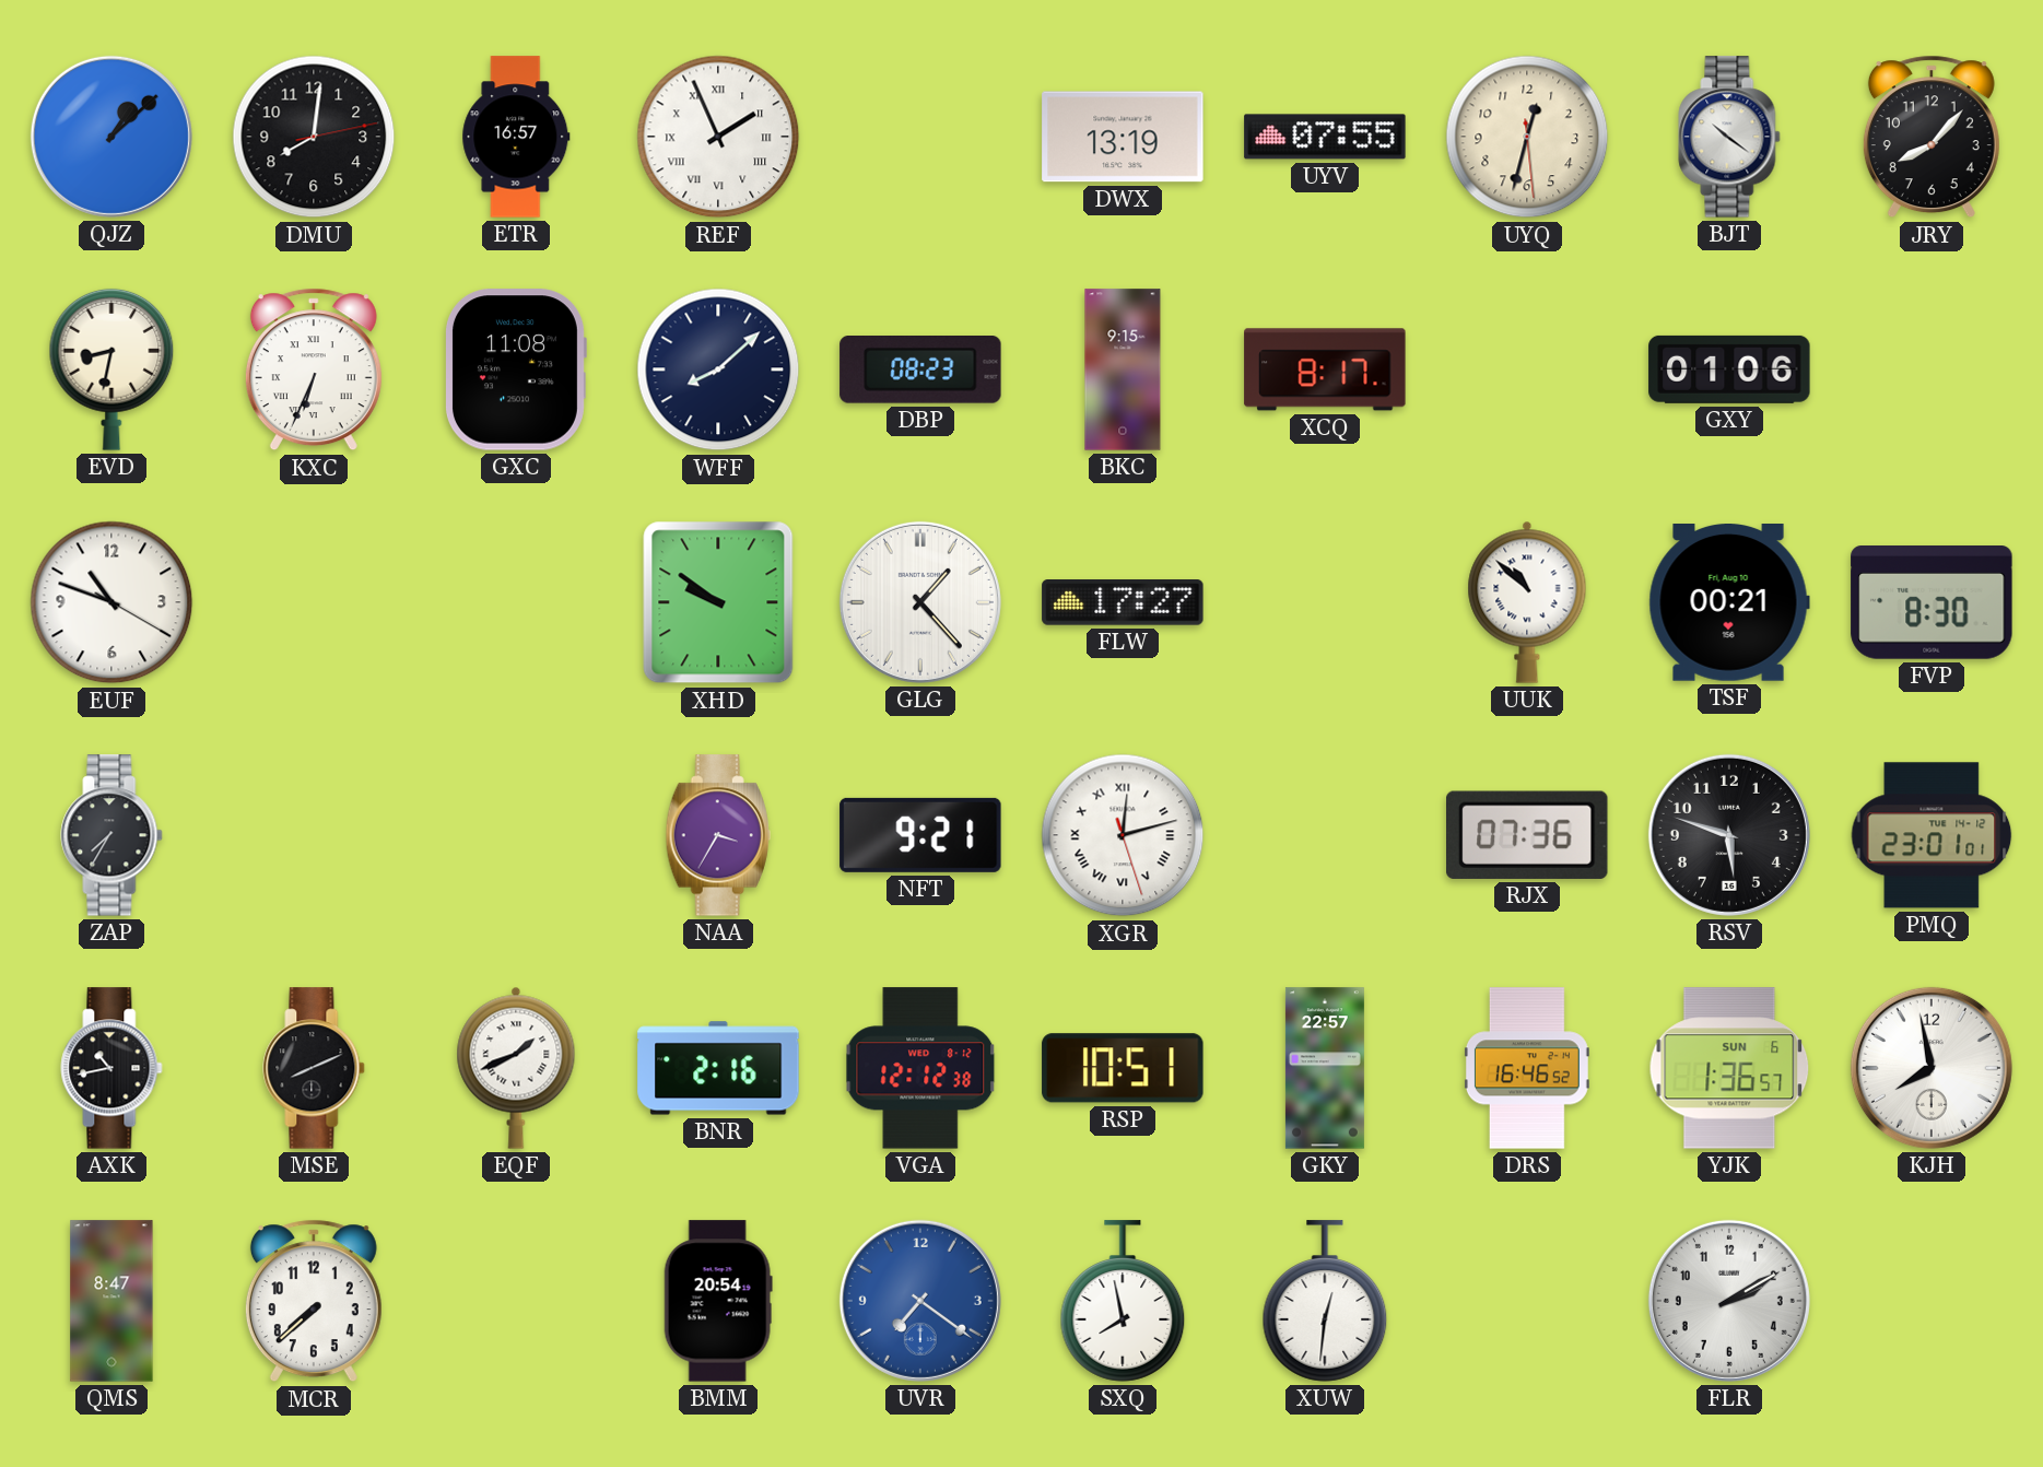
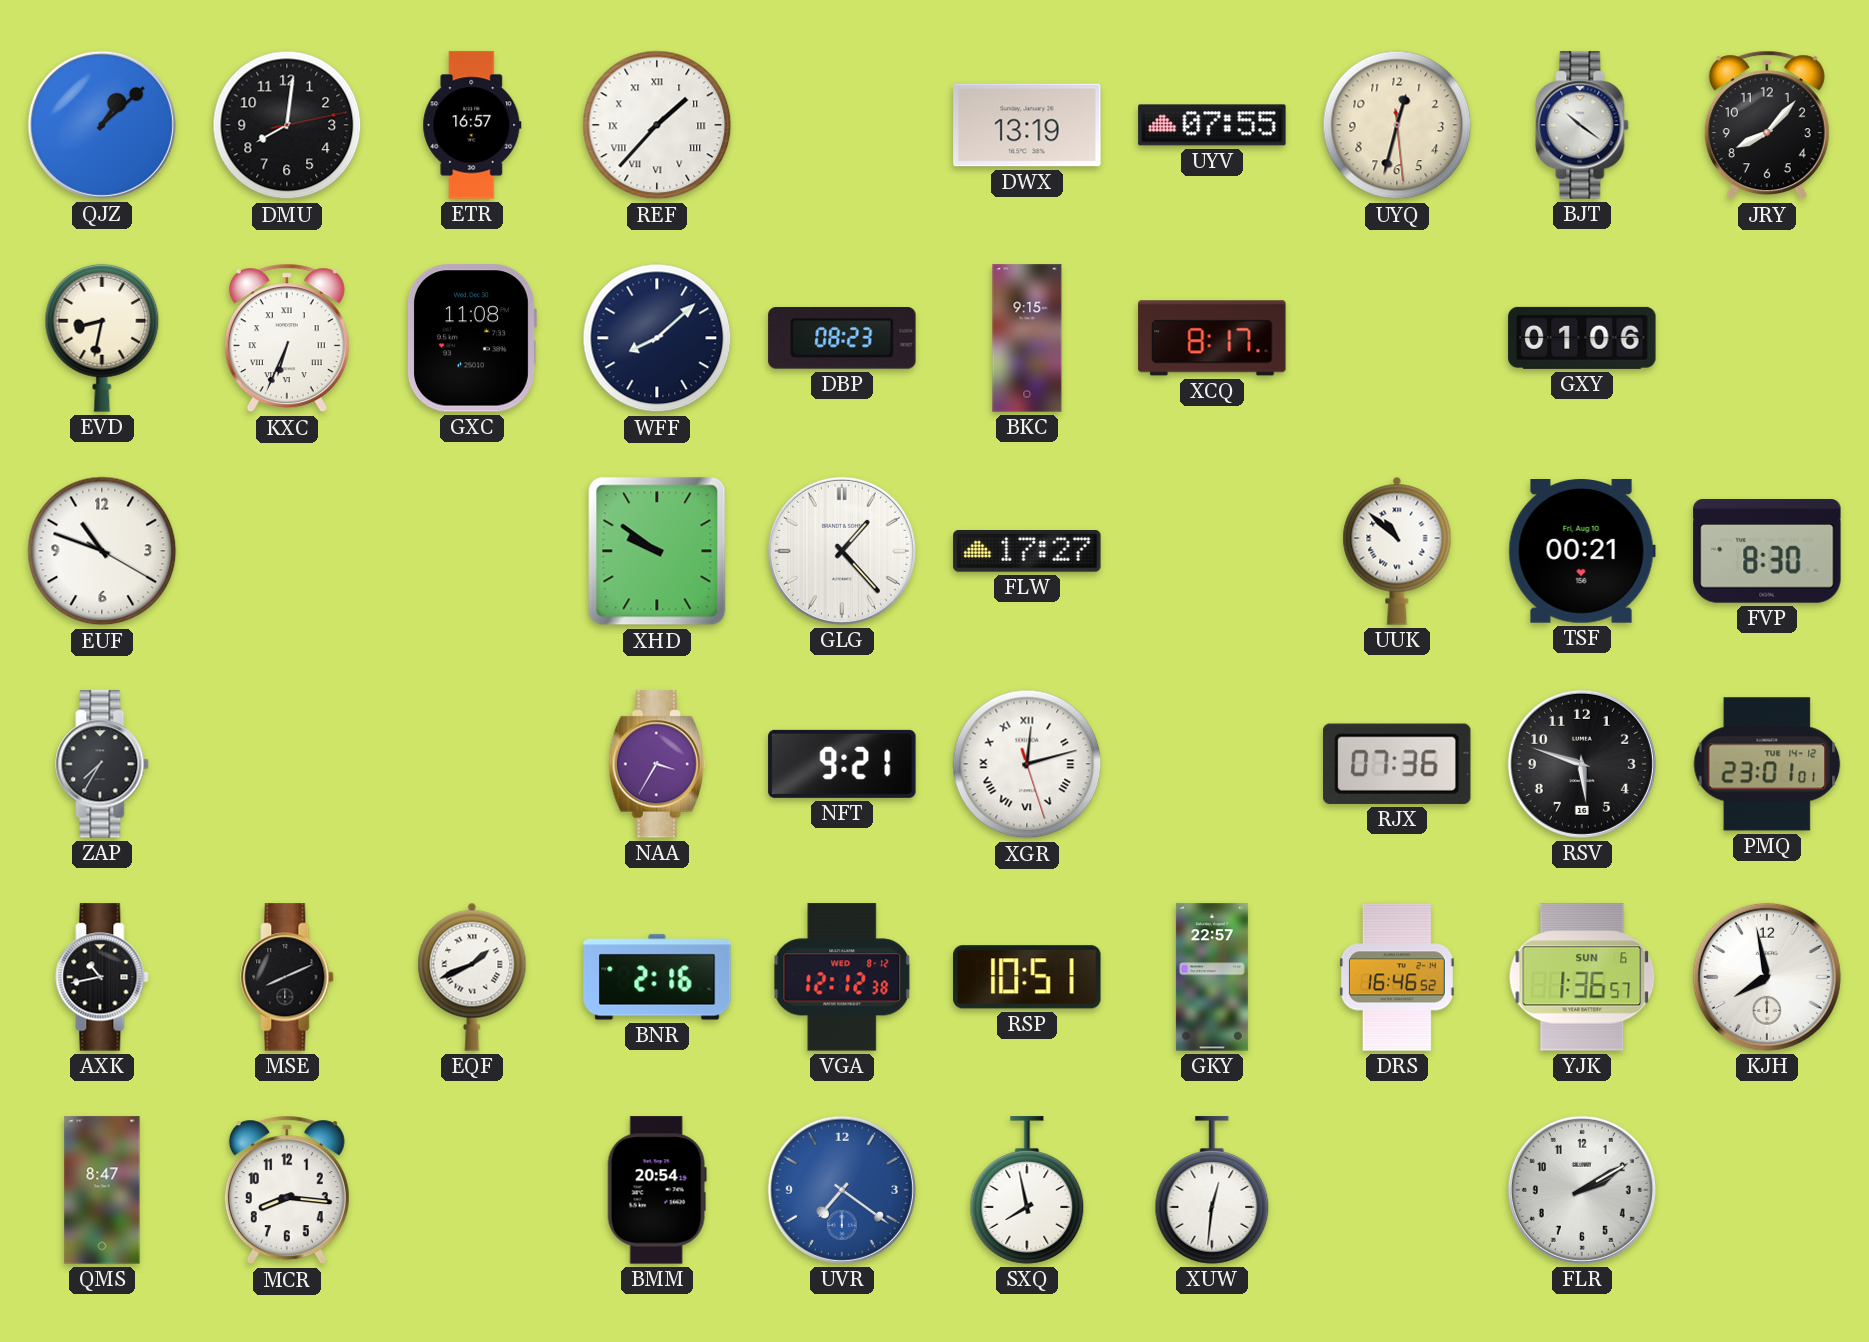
REF: 1:56 -> 1:37
MCR: 7:38 -> 8:16
